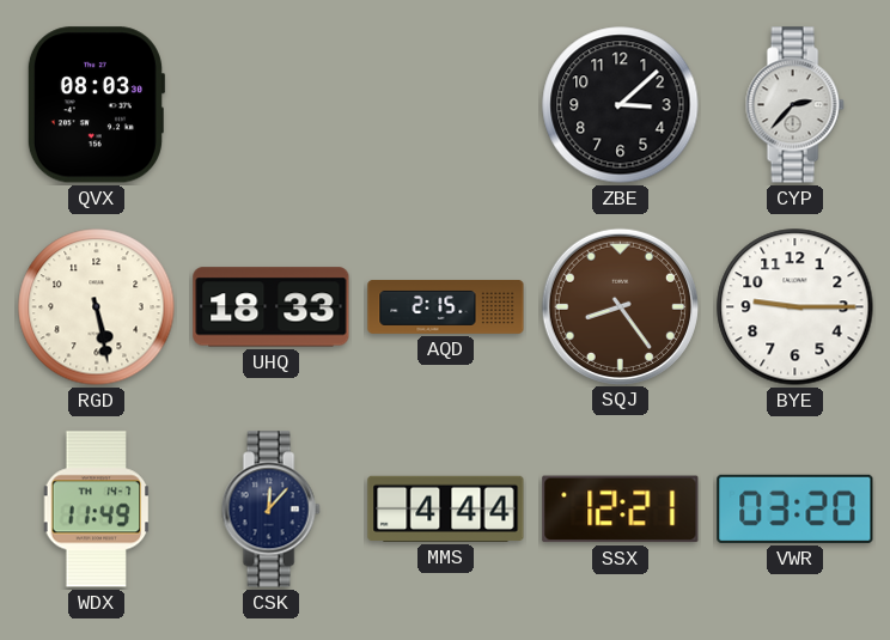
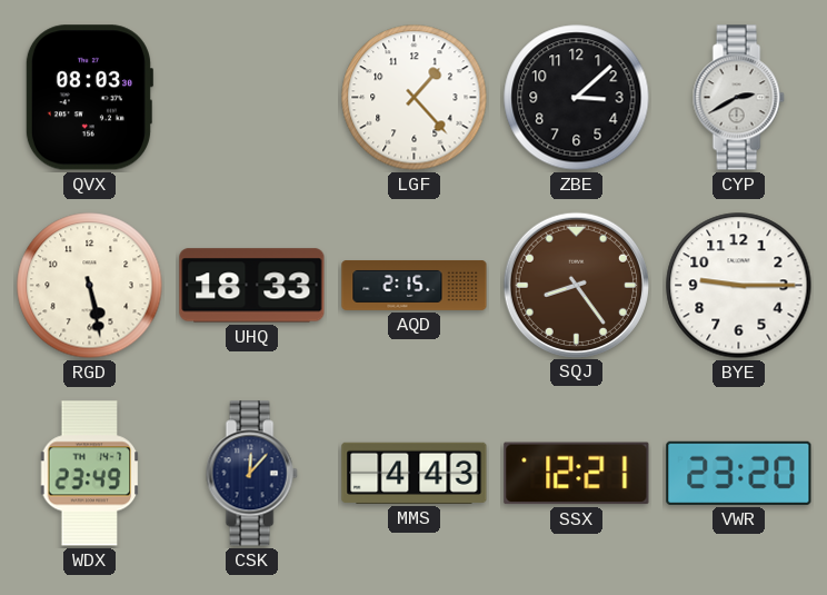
LGF: none -> 1:23
CYP: 2:37 -> 2:40
WDX: 11:49 -> 23:49
MMS: 4:44 -> 4:43
VWR: 03:20 -> 23:20
